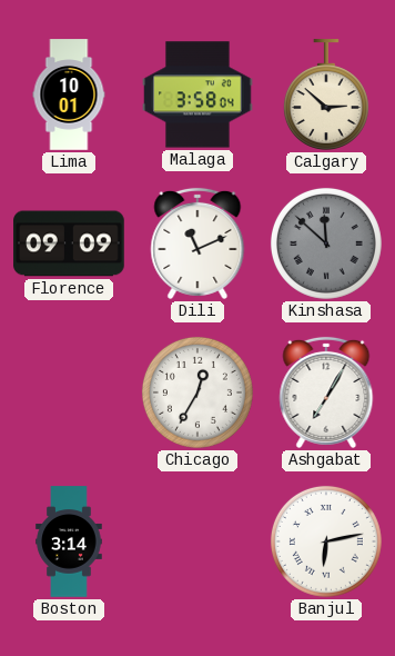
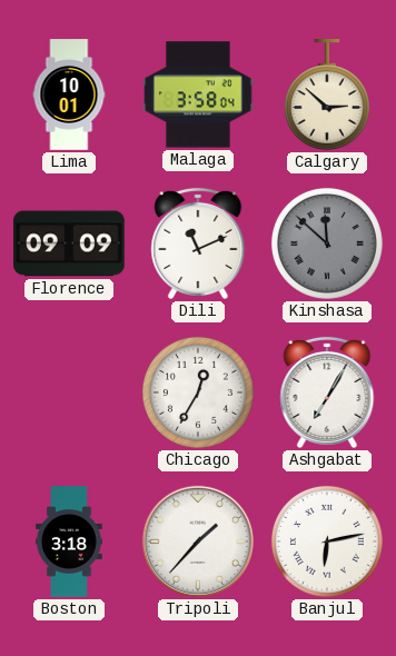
Boston: 3:14 -> 3:18
Tripoli: none -> 1:37
